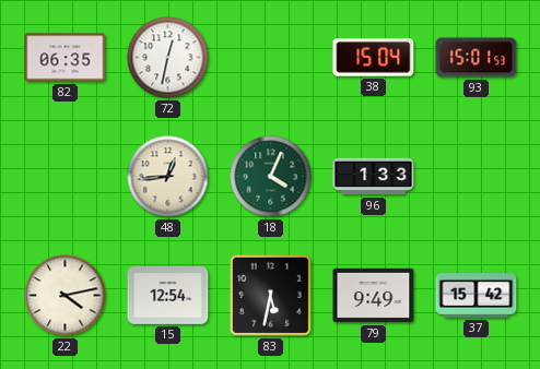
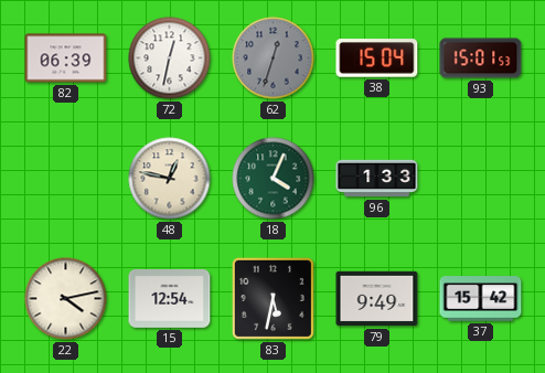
82: 06:35 -> 06:39
62: none -> 12:33
48: 12:44 -> 12:47
